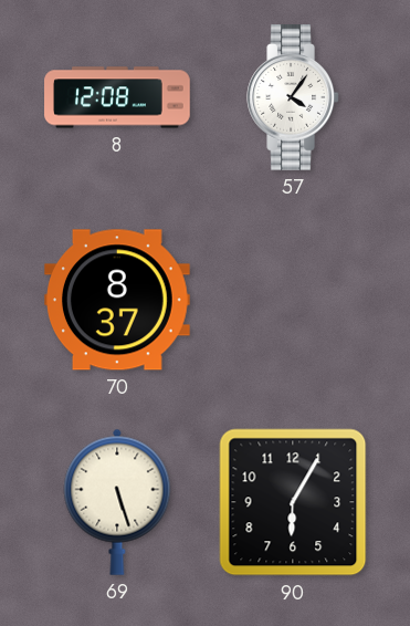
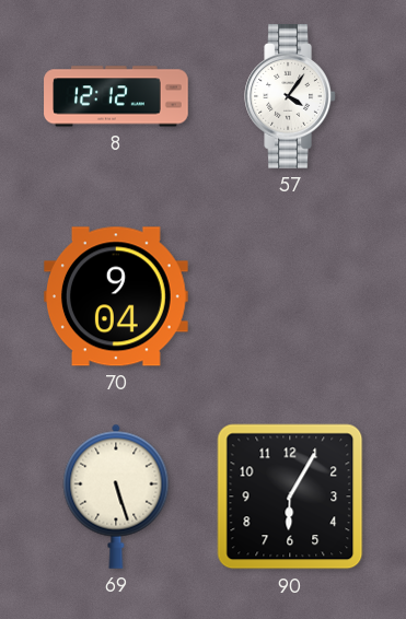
8: 12:08 -> 12:12
70: 8:37 -> 9:04
